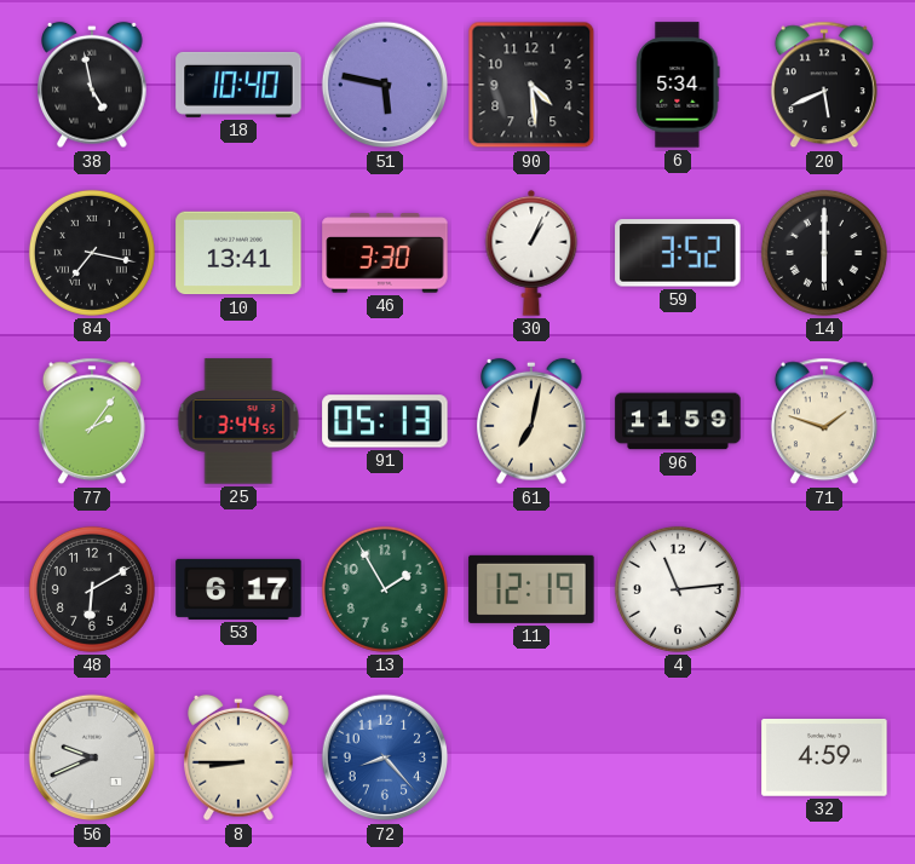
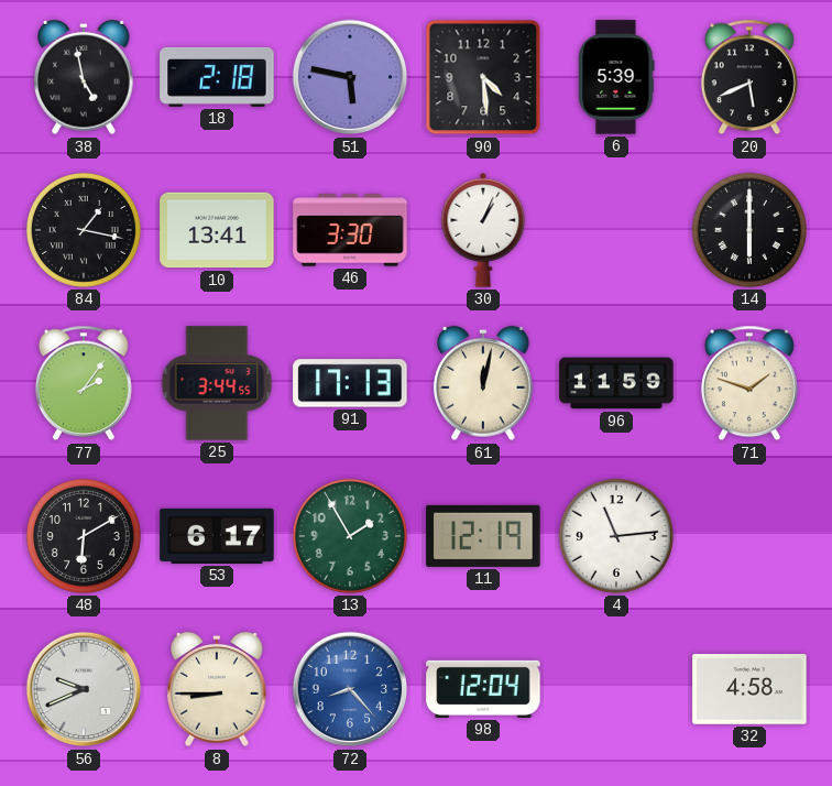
18: 10:40 -> 2:18
6: 5:34 -> 5:39
84: 7:17 -> 1:17
59: 3:52 -> none
91: 05:13 -> 17:13
61: 7:02 -> 12:02
98: none -> 12:04
32: 4:59 -> 4:58
